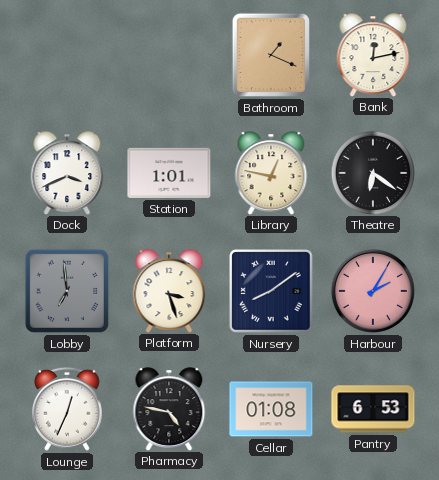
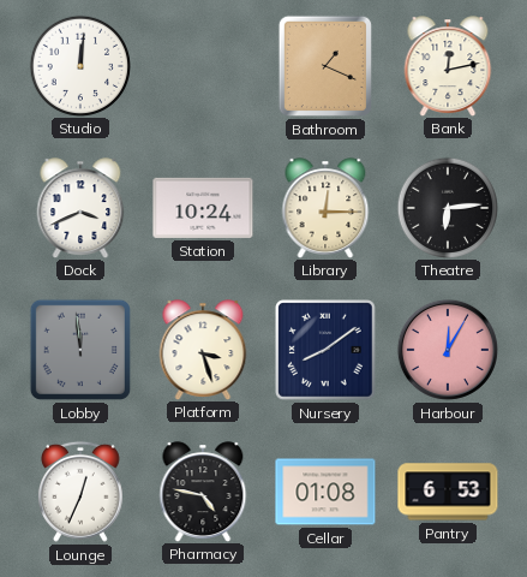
Studio: none -> 12:01
Station: 1:01 -> 10:24
Library: 12:47 -> 12:15
Theatre: 6:21 -> 6:14
Lobby: 6:59 -> 11:59
Harbour: 2:05 -> 12:05
